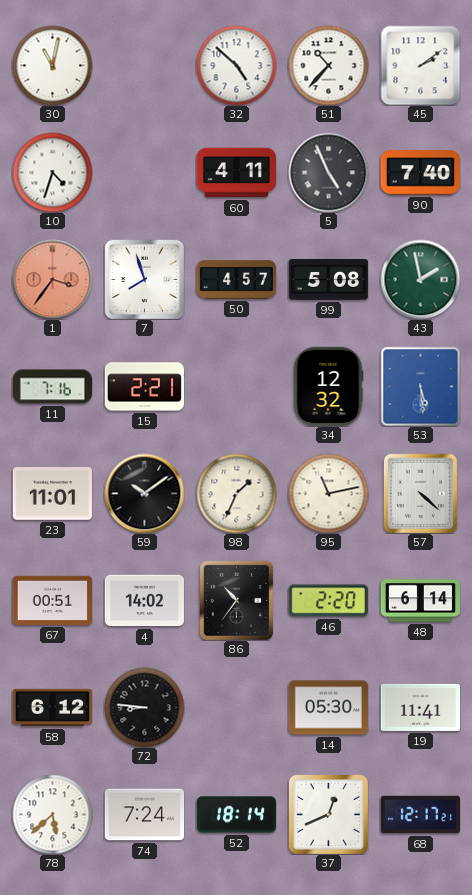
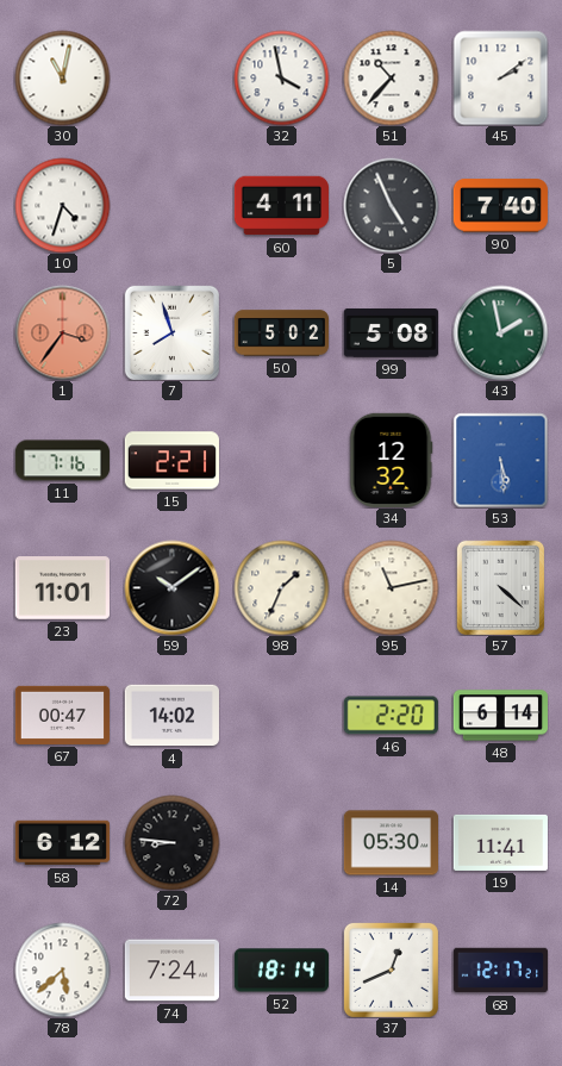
32: 4:52 -> 3:58
50: 4:57 -> 5:02
67: 00:51 -> 00:47
86: 10:36 -> none
